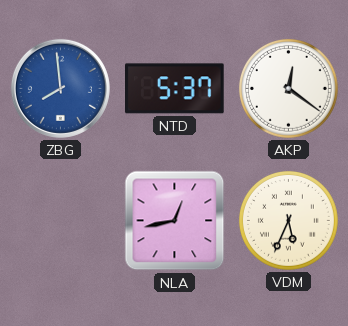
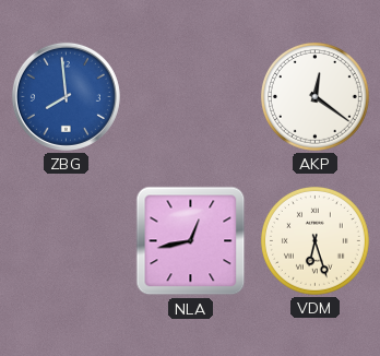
NTD: 5:37 -> none
VDM: 5:34 -> 6:27
